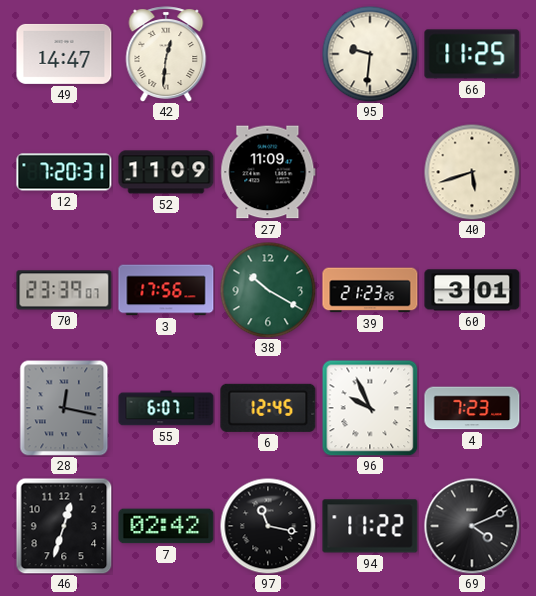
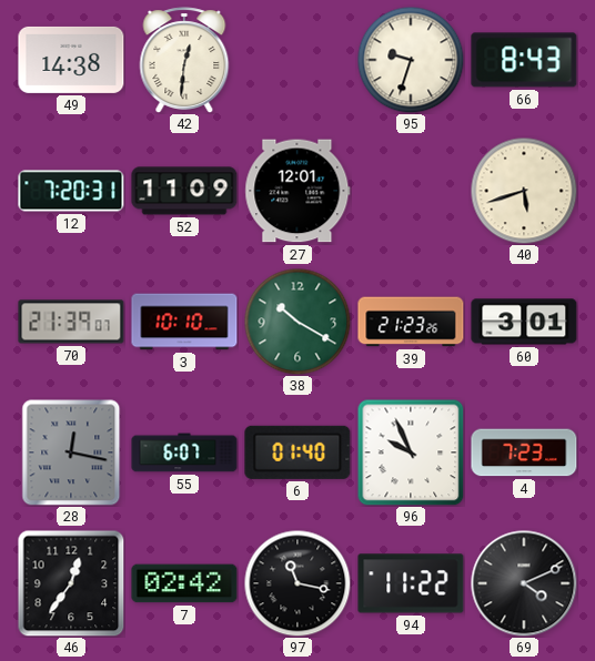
49: 14:47 -> 14:38
95: 9:31 -> 9:33
66: 11:25 -> 8:43
27: 11:09 -> 12:01
70: 23:39 -> 21:39
3: 17:56 -> 10:10
6: 12:45 -> 01:40
46: 12:33 -> 12:36
